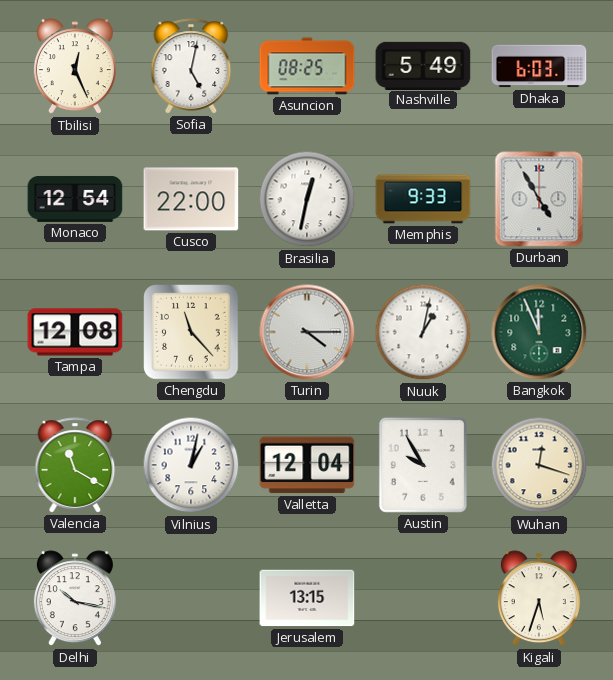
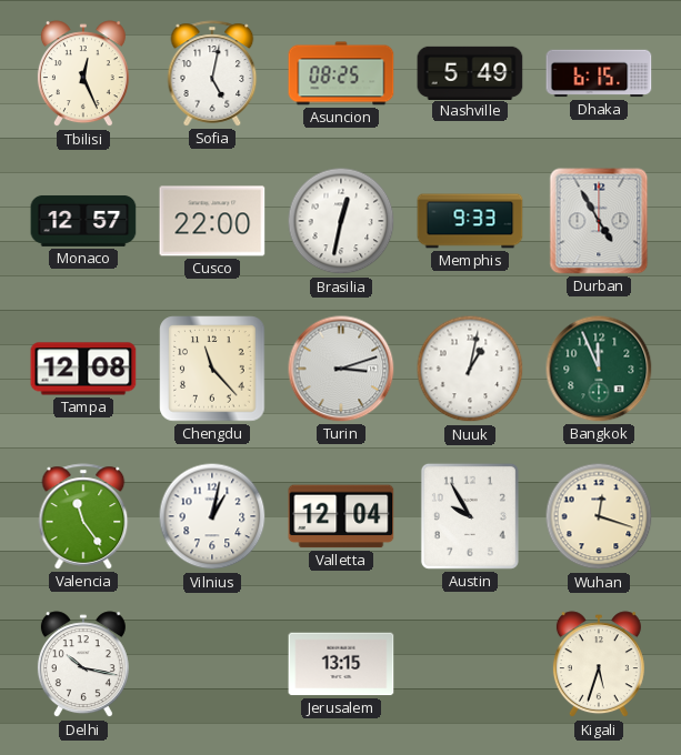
Dhaka: 6:03 -> 6:15
Monaco: 12:54 -> 12:57
Turin: 4:15 -> 3:12
Valencia: 11:20 -> 11:24
